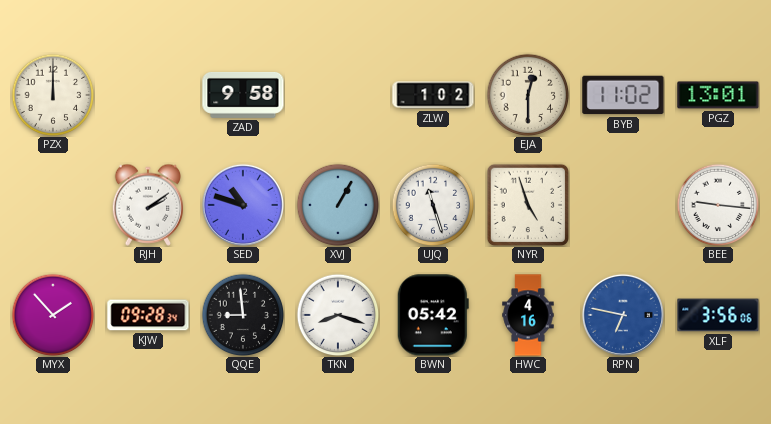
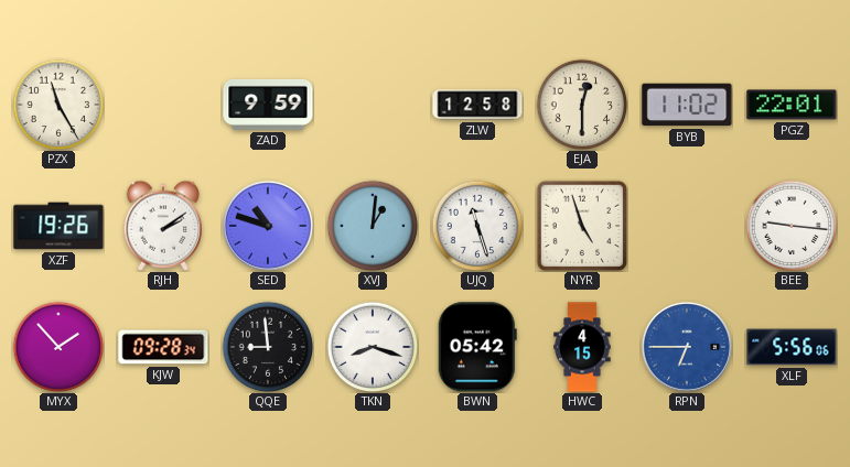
PZX: 12:00 -> 11:25
ZAD: 9:58 -> 9:59
ZLW: 1:02 -> 12:58
PGZ: 13:01 -> 22:01
XZF: none -> 19:26
XVJ: 1:05 -> 1:01
HWC: 4:16 -> 4:15
RPN: 6:47 -> 6:45
XLF: 3:56 -> 5:56
